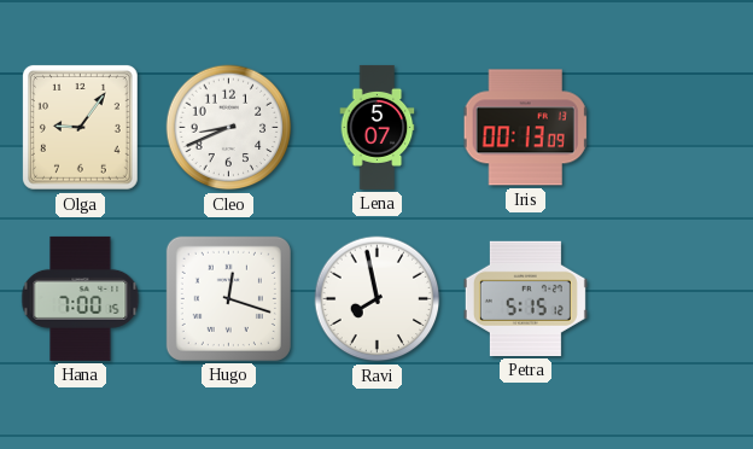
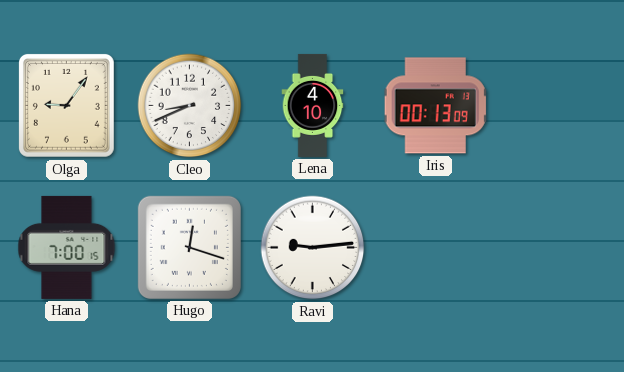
Lena: 5:07 -> 4:10
Ravi: 7:58 -> 9:14
Petra: 5:15 -> none
